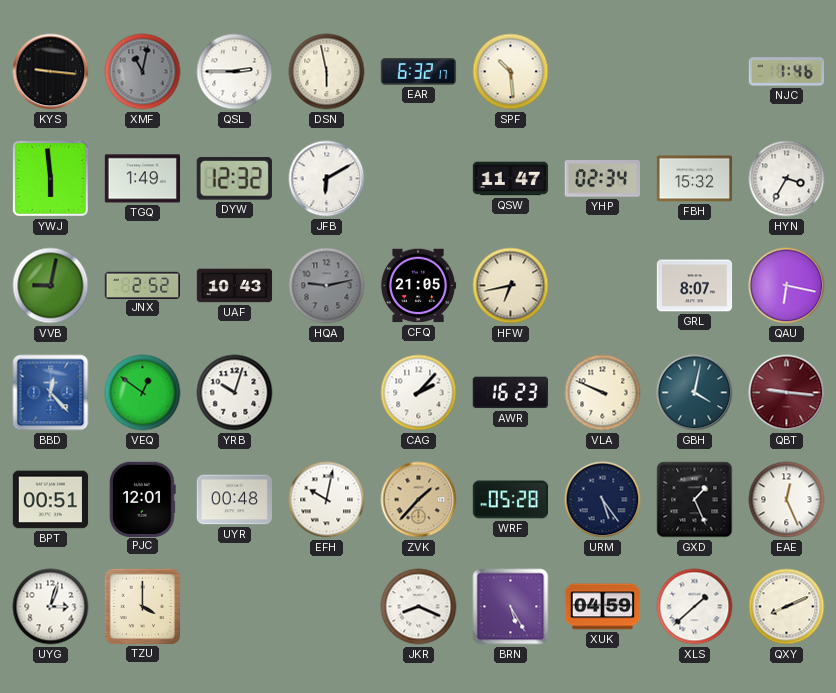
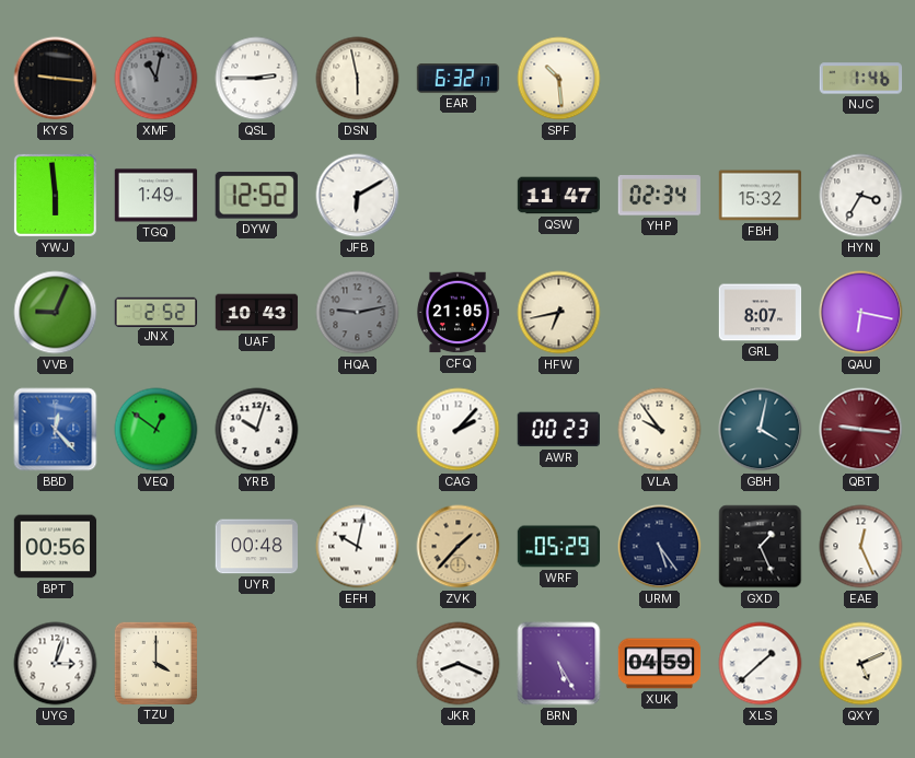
DYW: 12:32 -> 12:52
VVB: 9:02 -> 9:04
AWR: 16:23 -> 00:23
VLA: 9:49 -> 9:54
BPT: 00:51 -> 00:56
PJC: 12:01 -> none
WRF: 05:28 -> 05:29
QXY: 8:11 -> 5:11
